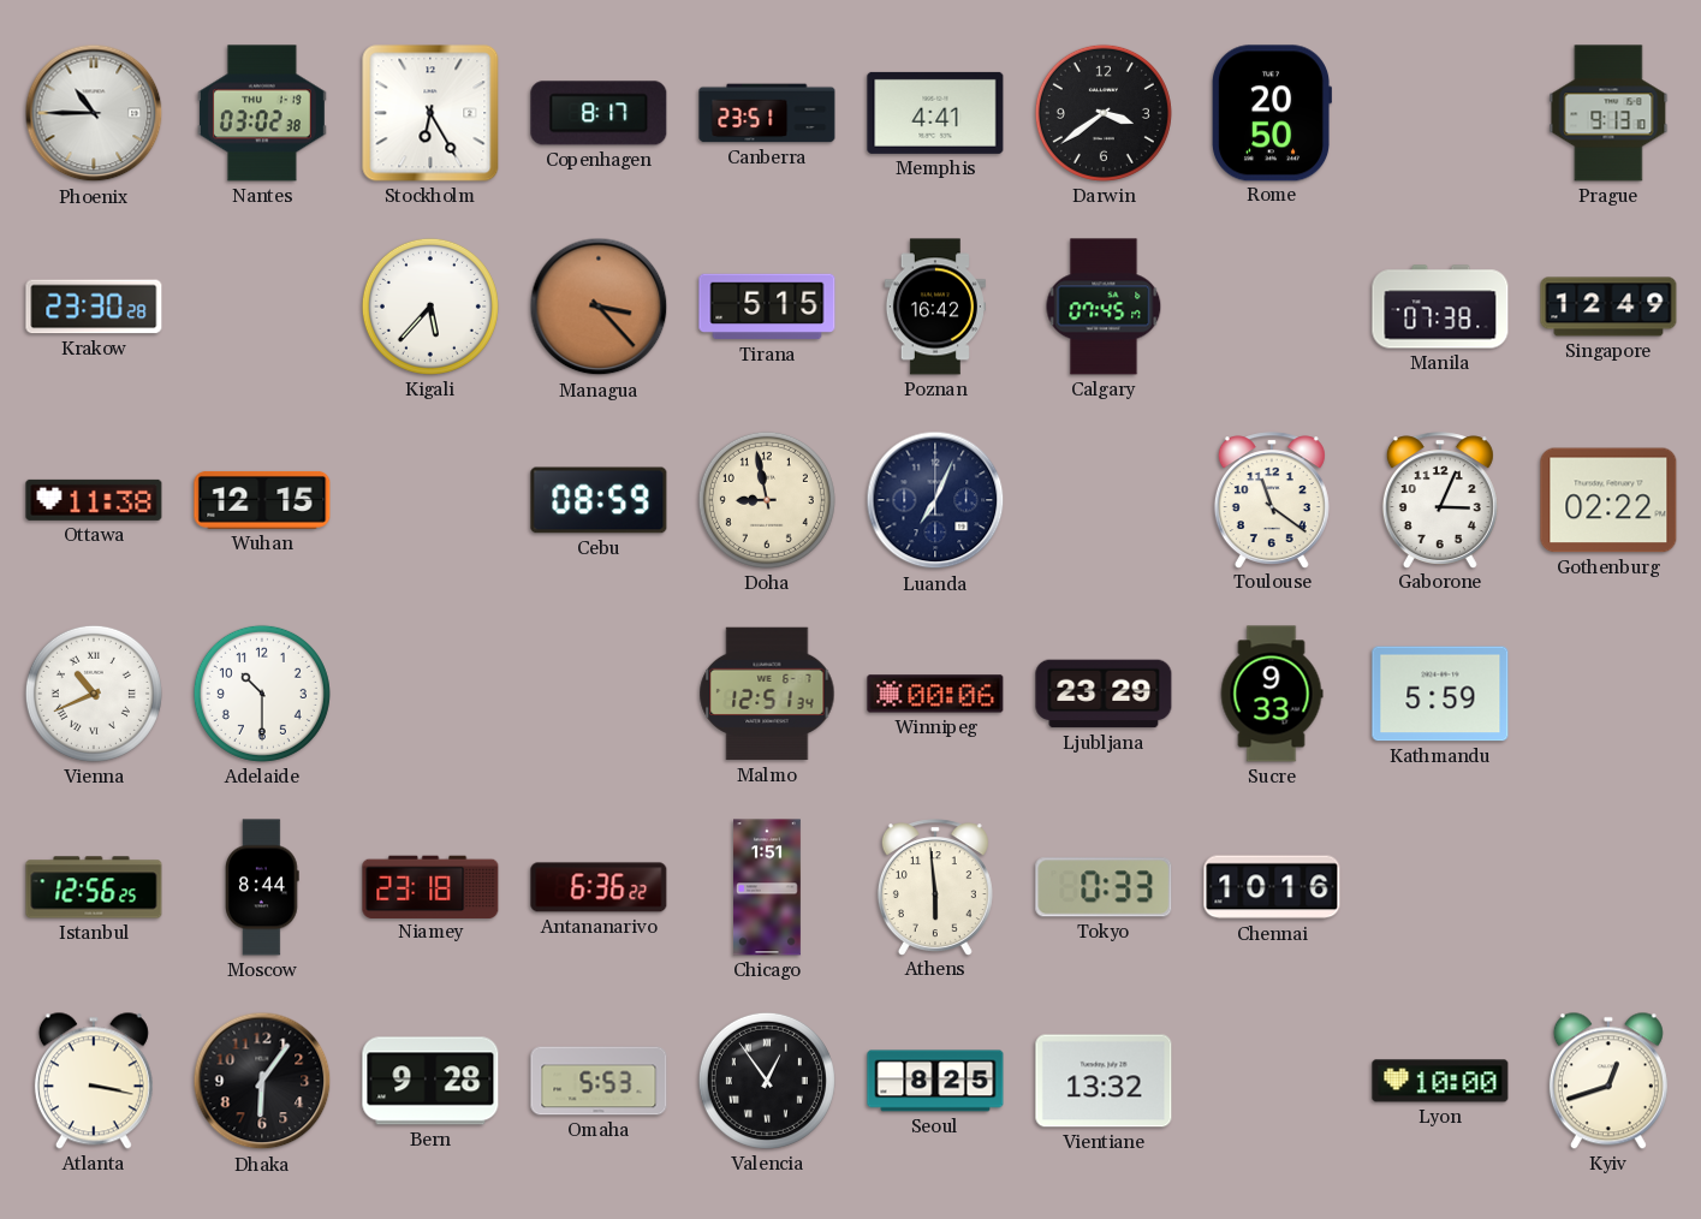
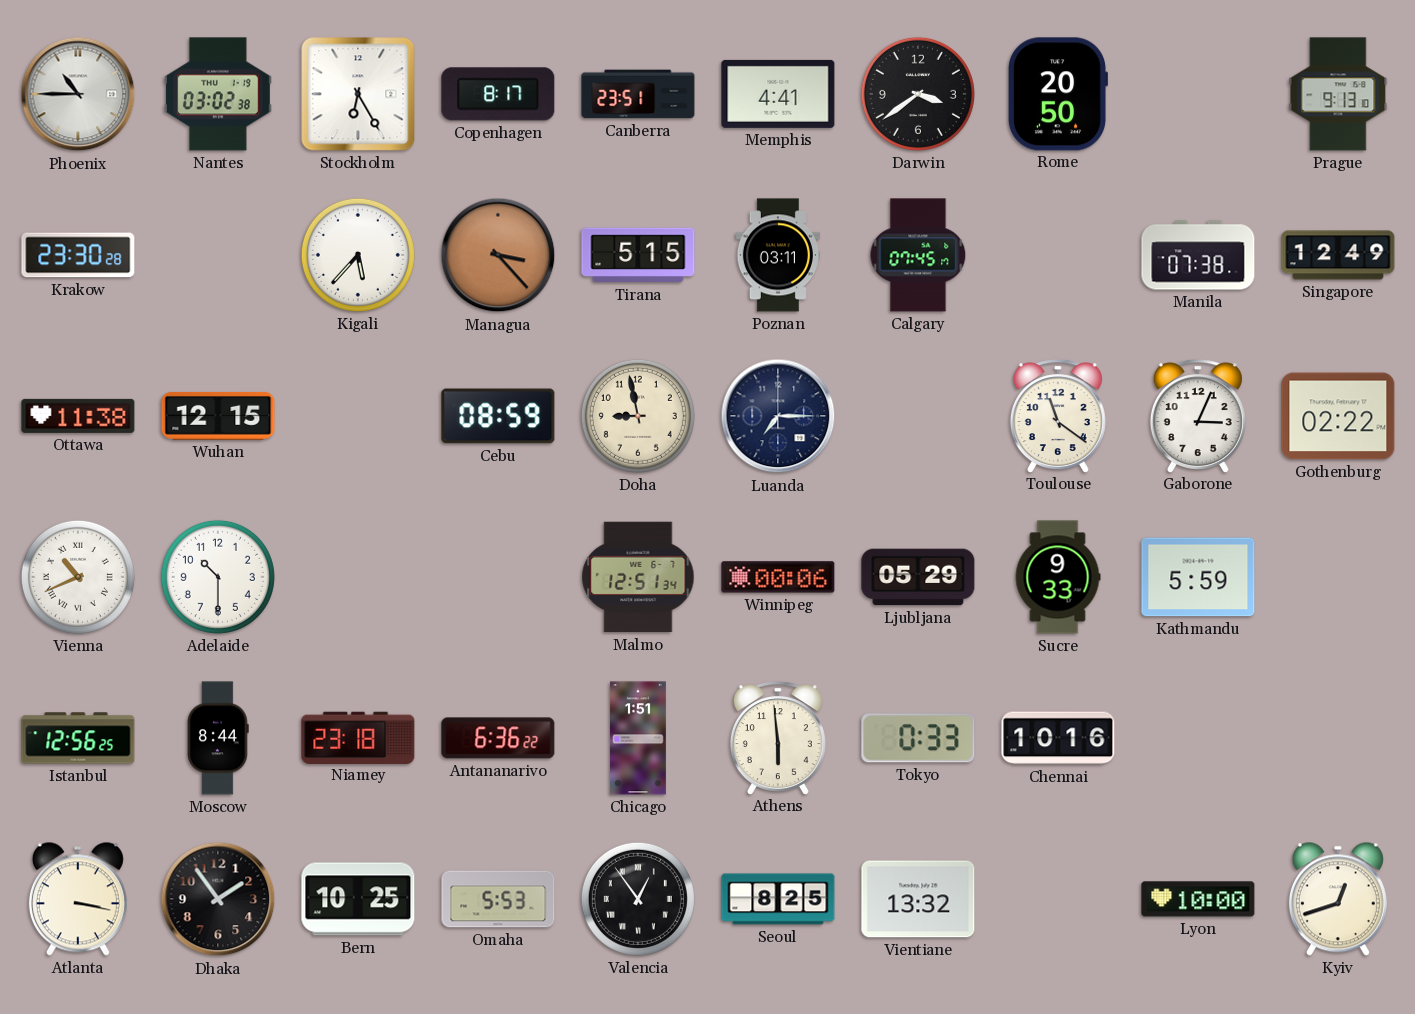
Poznan: 16:42 -> 03:11
Luanda: 7:04 -> 7:15
Ljubljana: 23:29 -> 05:29
Dhaka: 6:06 -> 1:54
Bern: 9:28 -> 10:25
